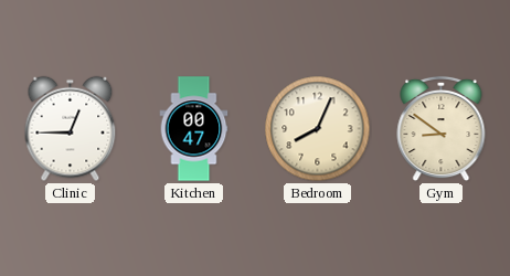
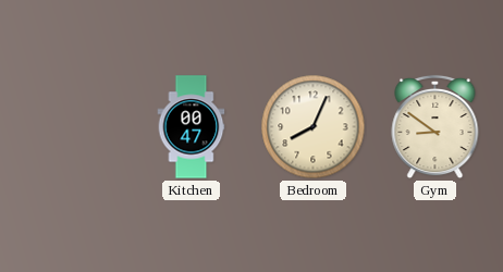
Clinic: 12:45 -> none
